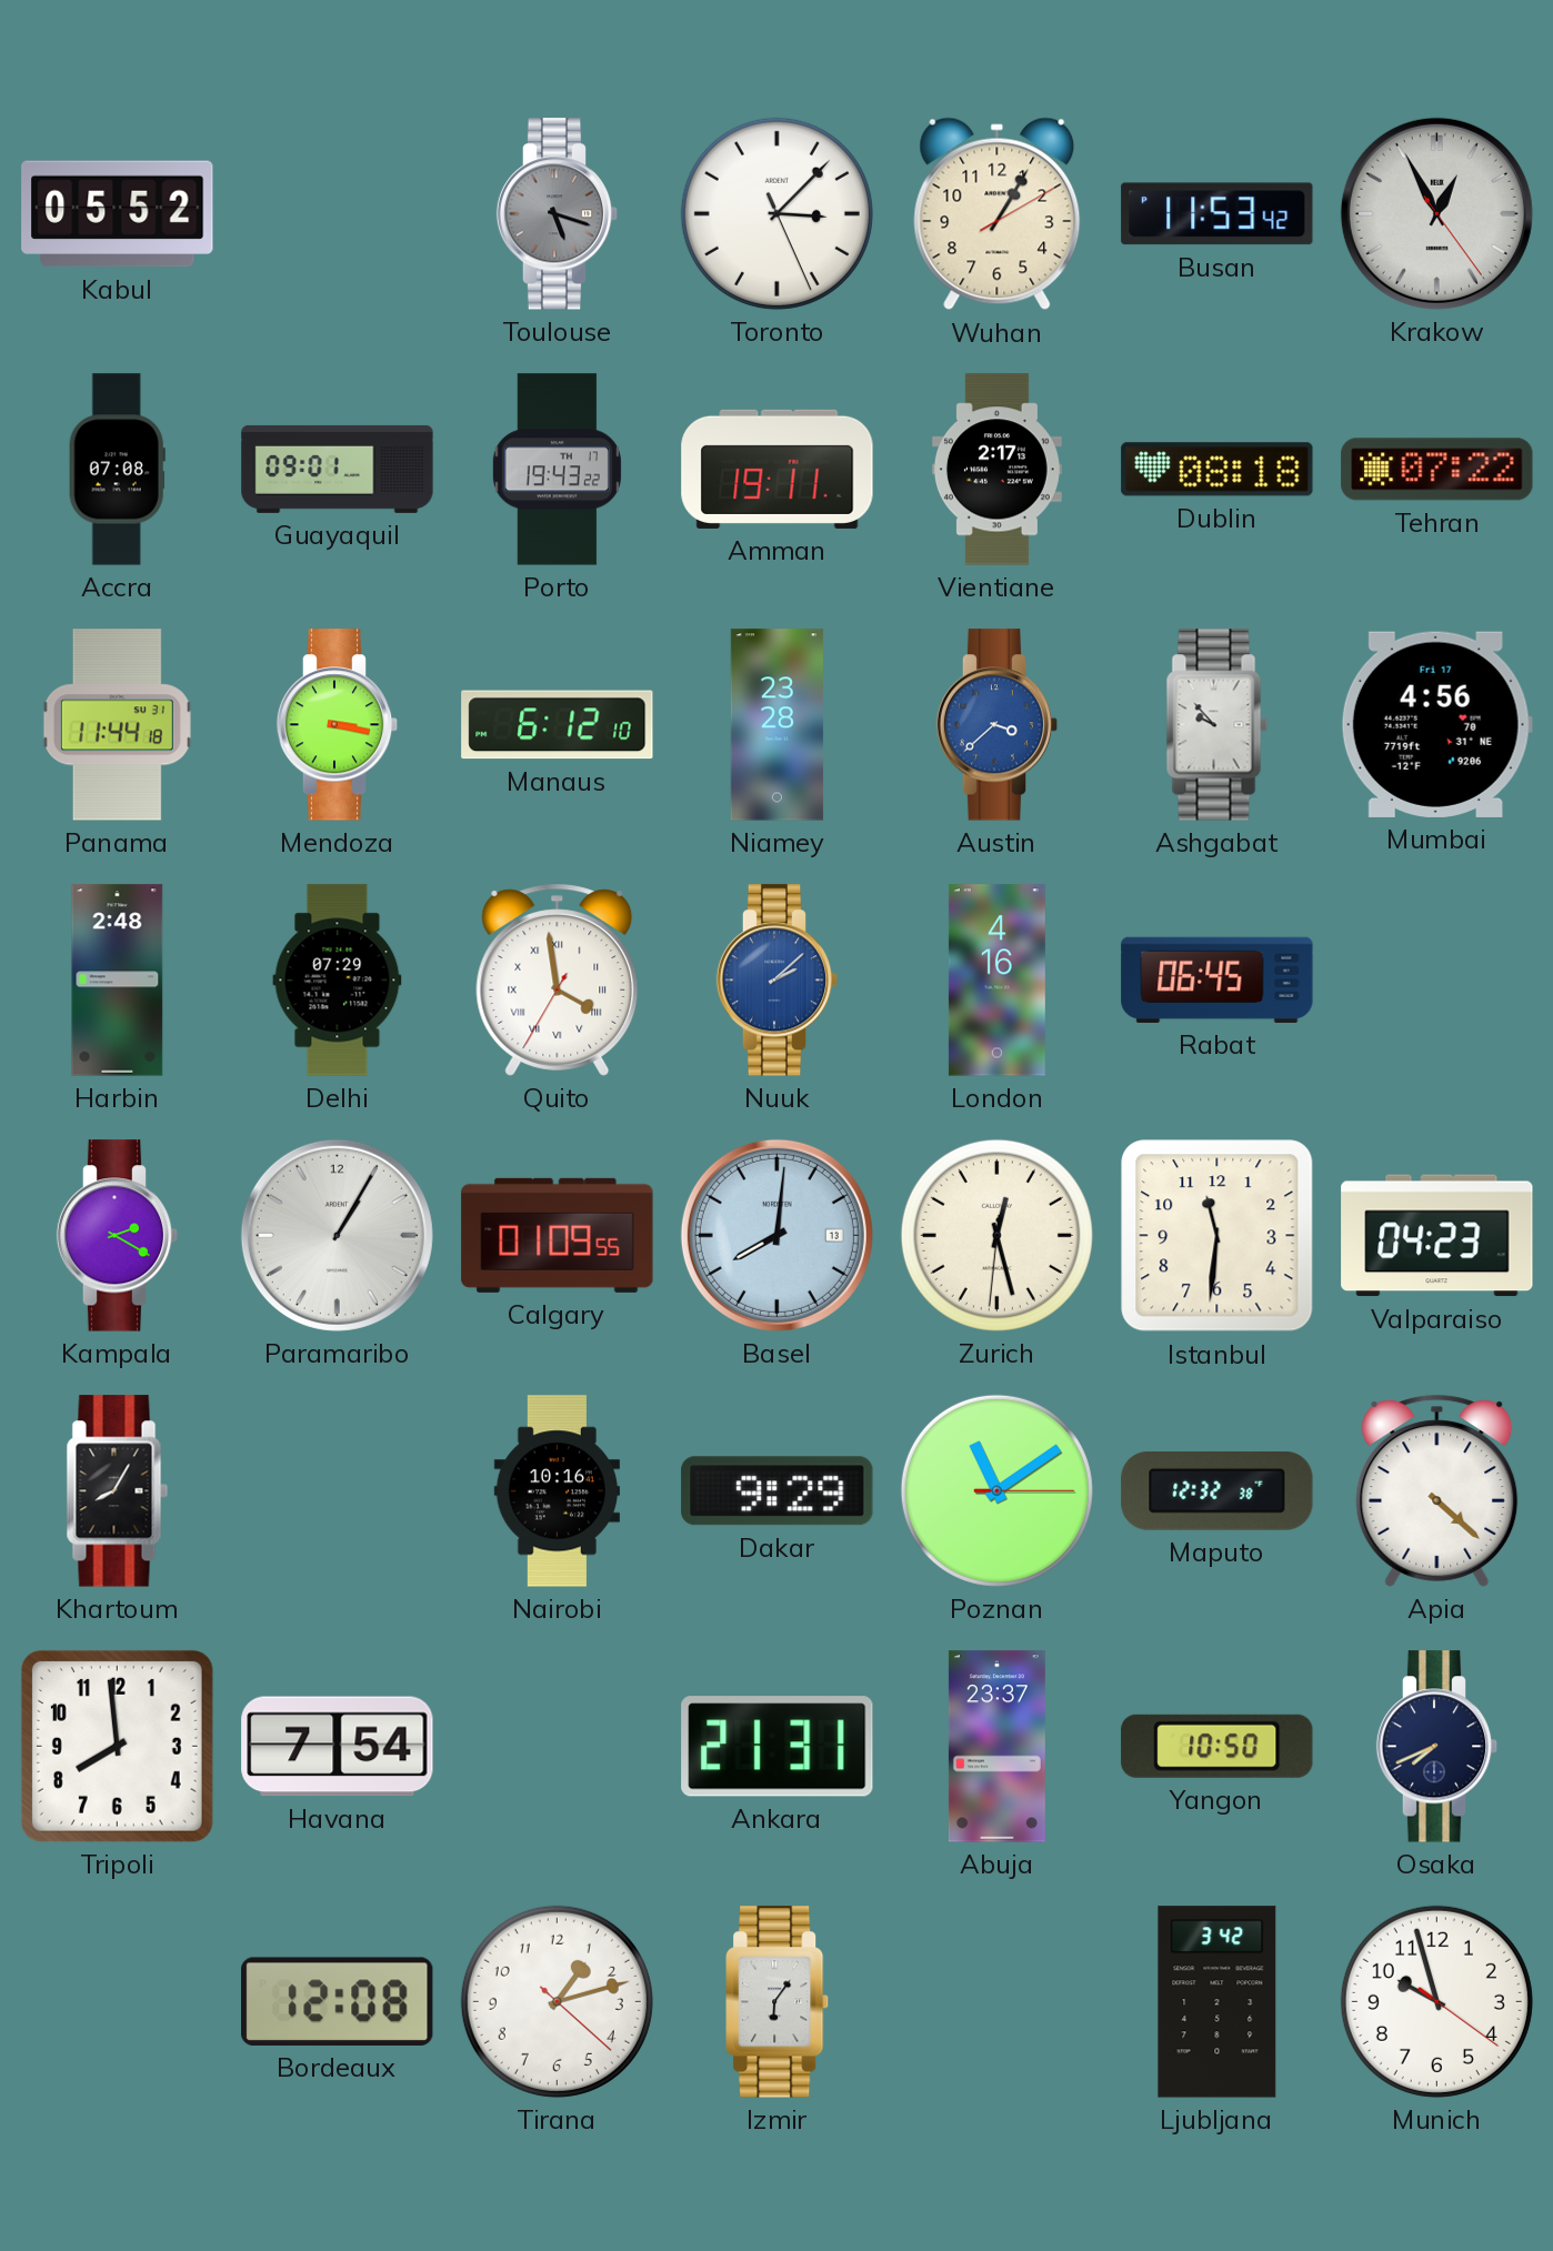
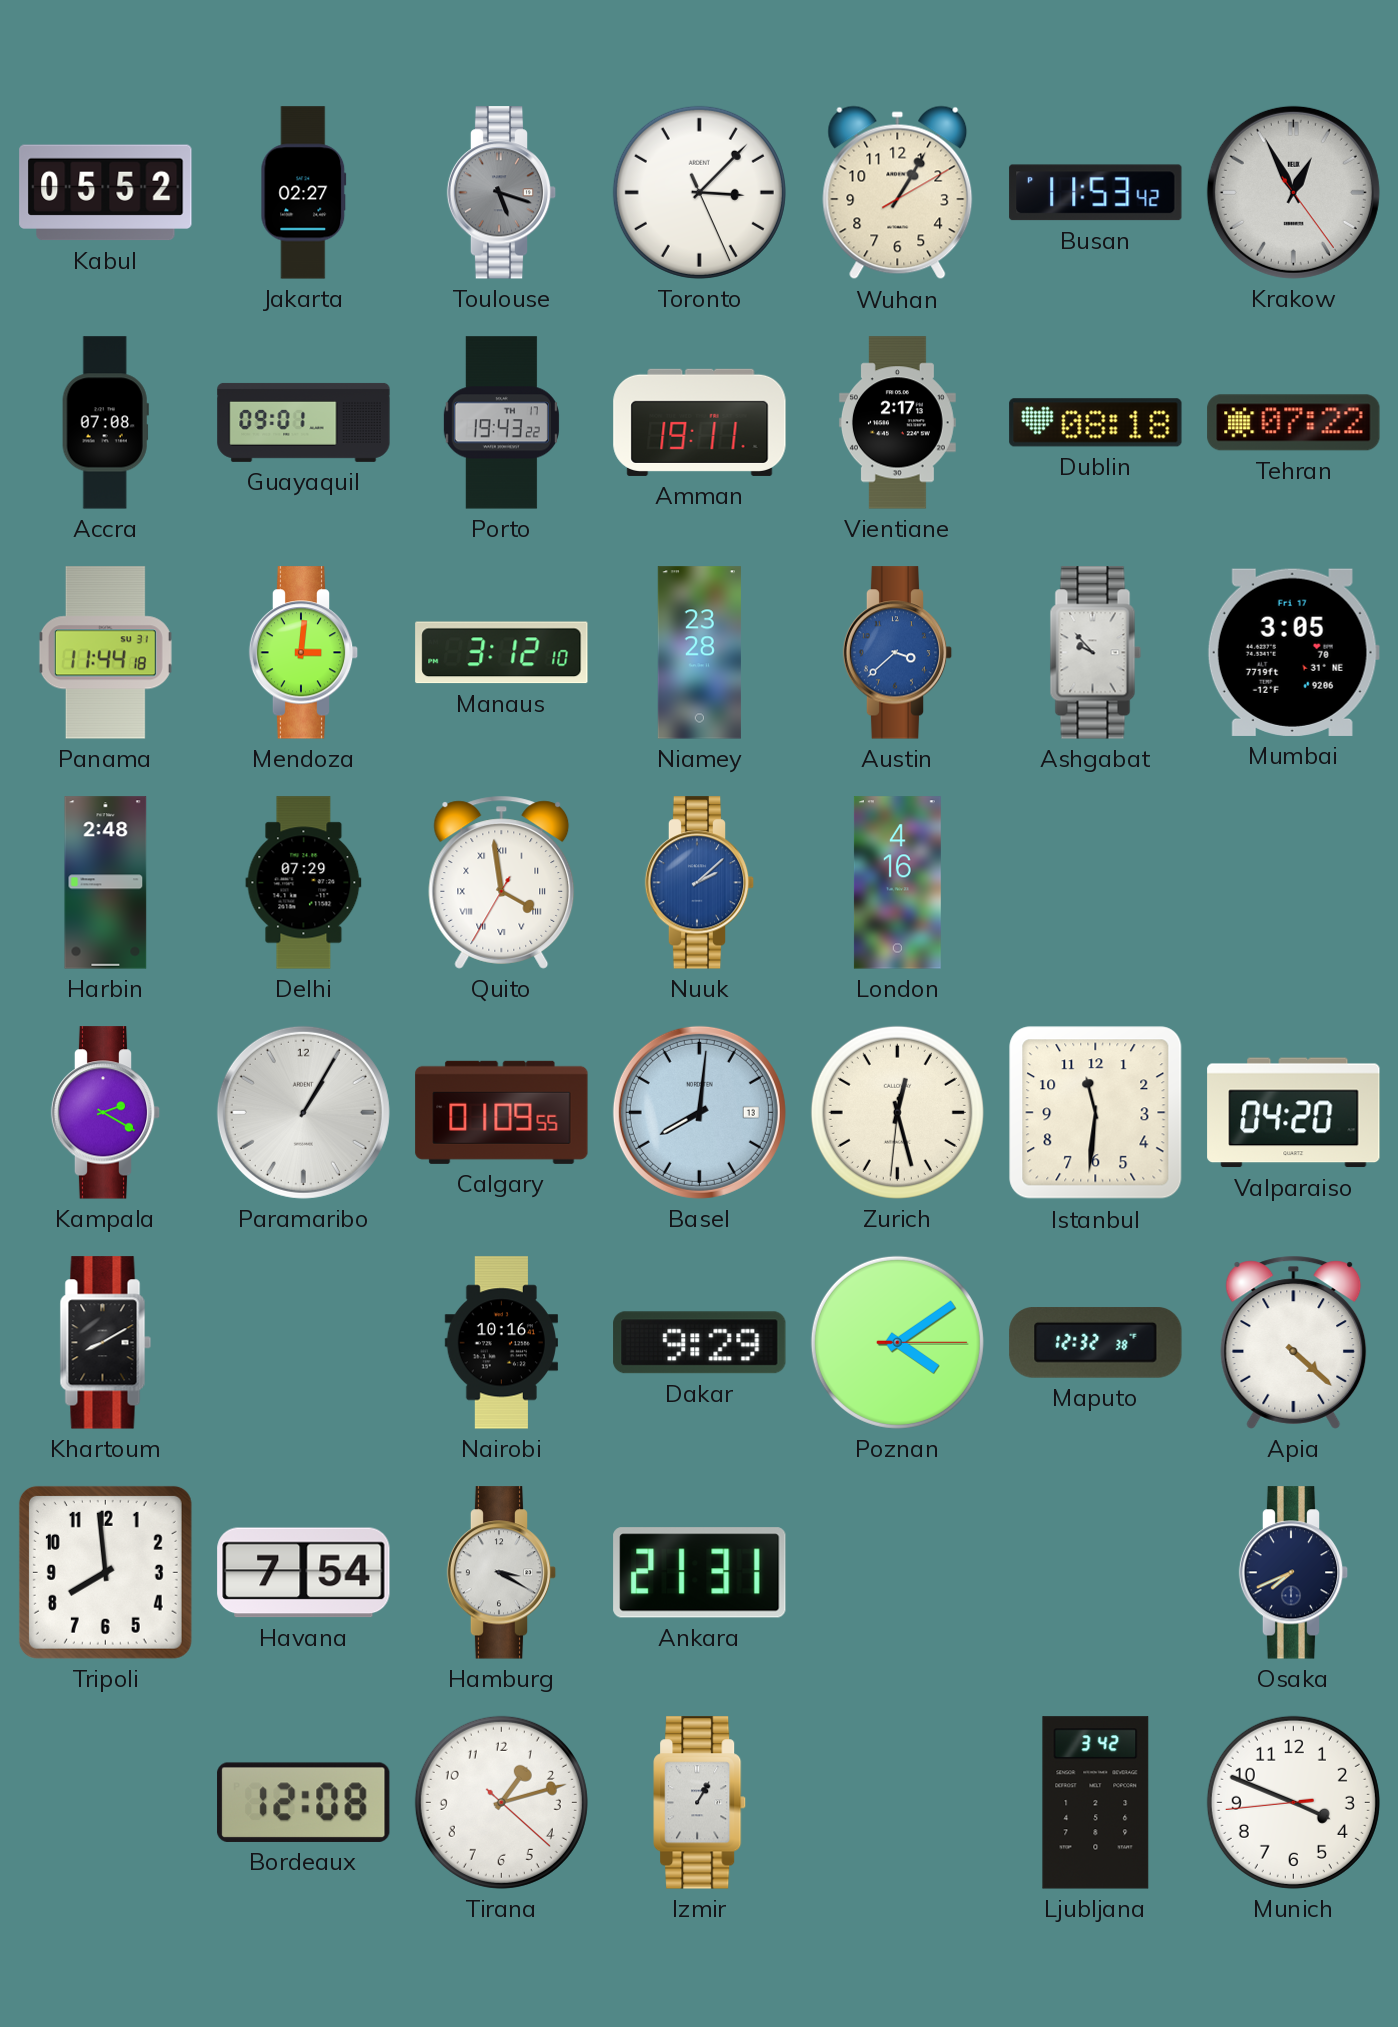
Jakarta: none -> 02:27
Mendoza: 3:17 -> 3:01
Manaus: 6:12 -> 3:12
Mumbai: 4:56 -> 3:05
Rabat: 06:45 -> none
Valparaiso: 04:23 -> 04:20
Khartoum: 8:05 -> 8:10
Poznan: 11:09 -> 4:09
Hamburg: none -> 3:20
Abuja: 23:37 -> none
Yangon: 10:50 -> none
Izmir: 6:06 -> 1:05
Munich: 9:57 -> 3:48
